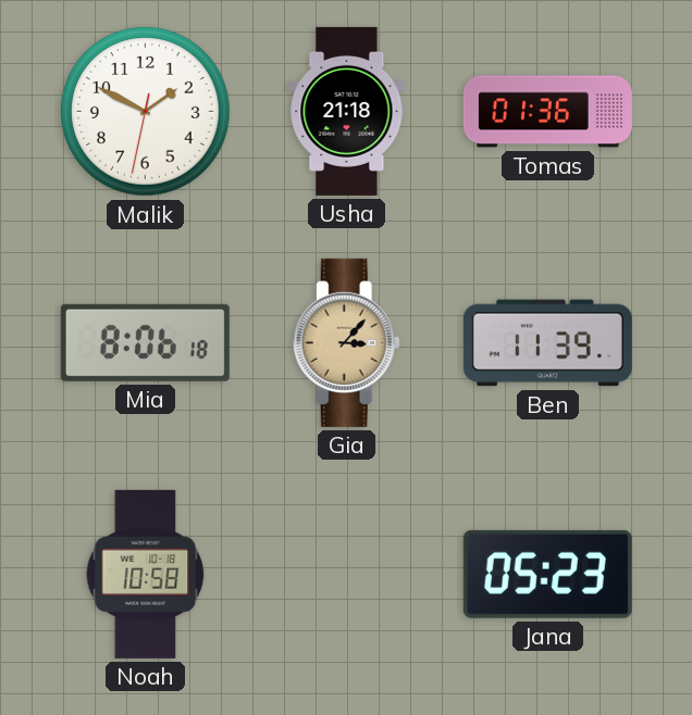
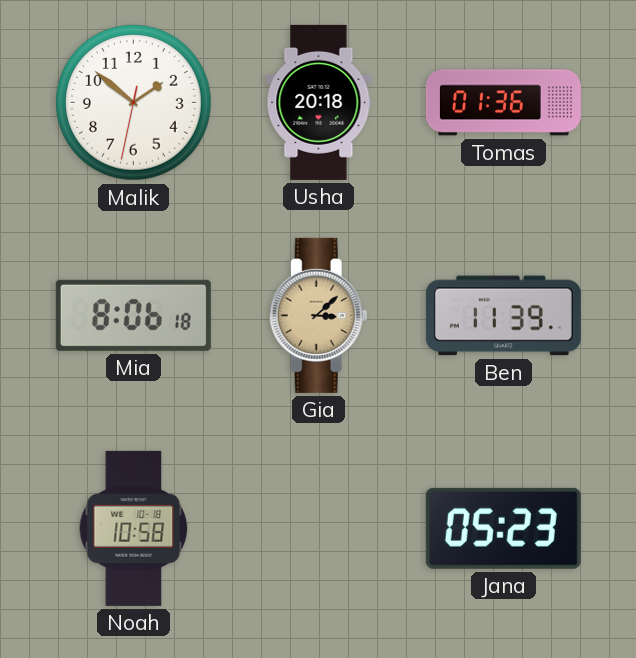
Malik: 1:49 -> 1:51
Usha: 21:18 -> 20:18
Gia: 3:07 -> 3:08
